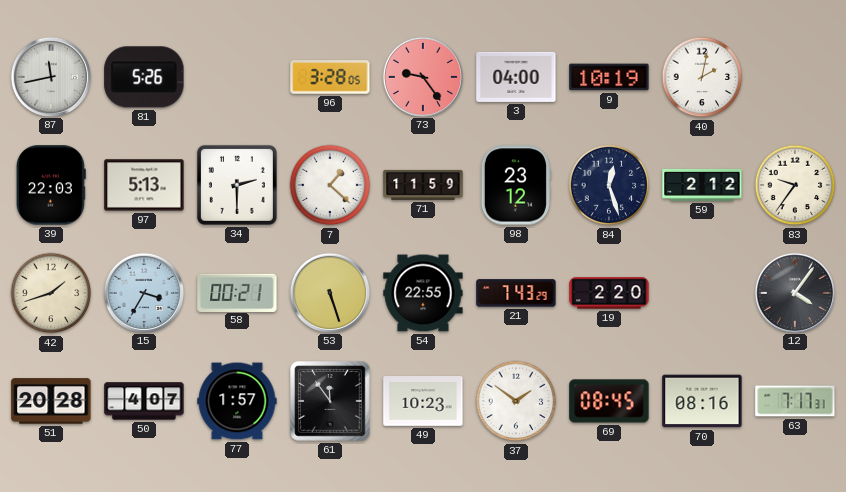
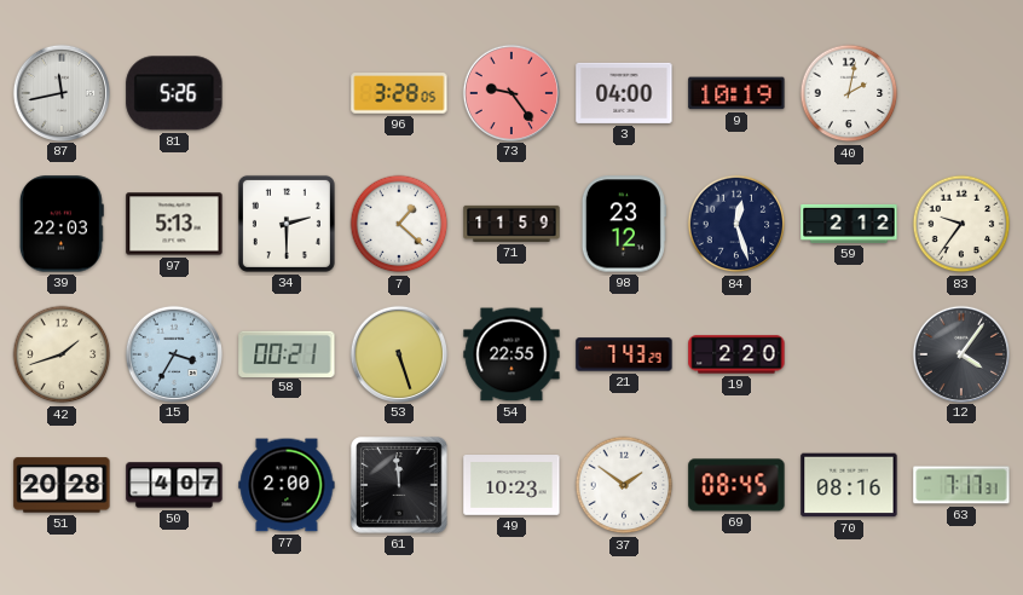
77: 1:57 -> 2:00
61: 11:54 -> 11:59
